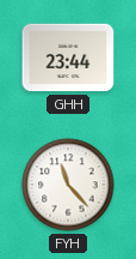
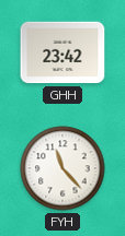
GHH: 23:44 -> 23:42
